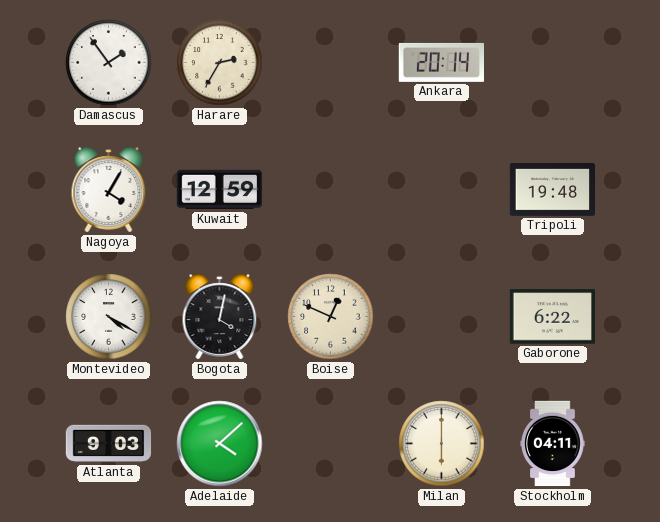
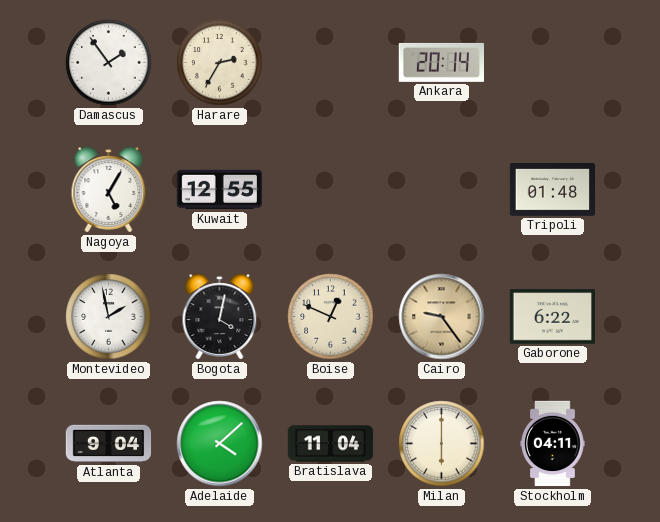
Nagoya: 4:05 -> 5:05
Kuwait: 12:59 -> 12:55
Tripoli: 19:48 -> 01:48
Montevideo: 4:20 -> 1:58
Cairo: none -> 9:24
Atlanta: 9:03 -> 9:04
Bratislava: none -> 11:04
